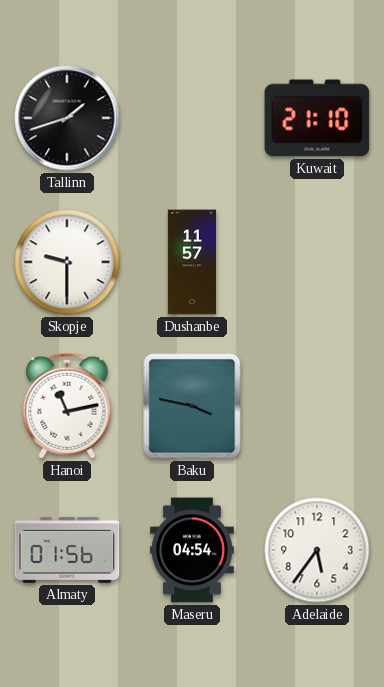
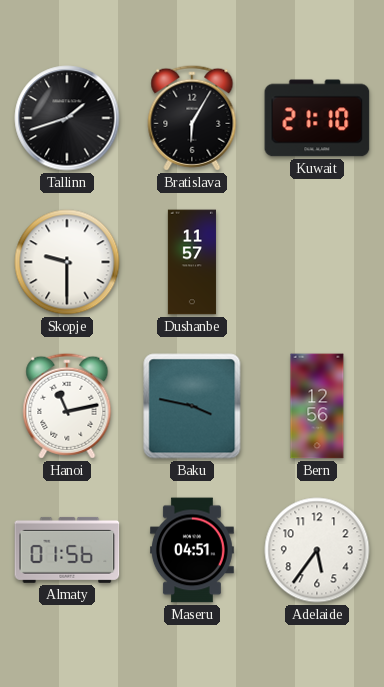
Bratislava: none -> 6:05
Bern: none -> 12:56
Maseru: 04:54 -> 04:51
